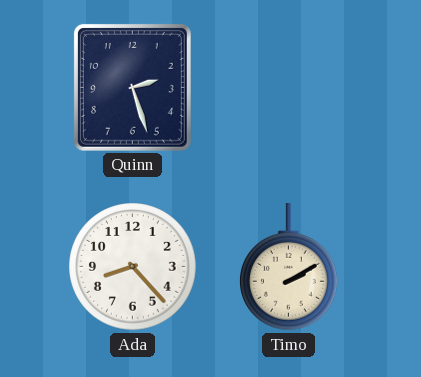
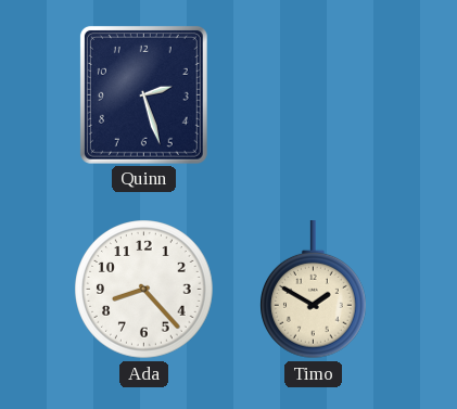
Timo: 2:10 -> 1:50
